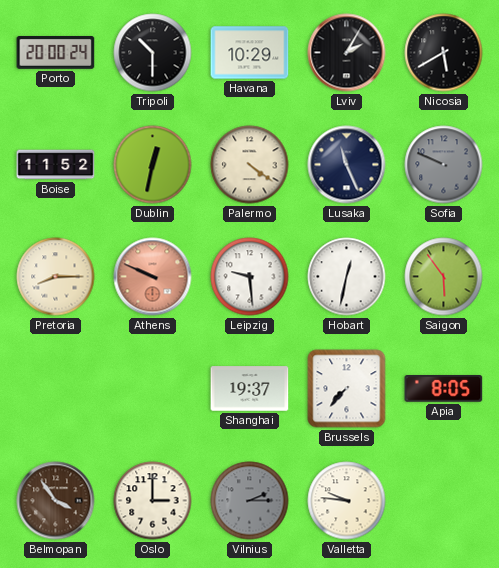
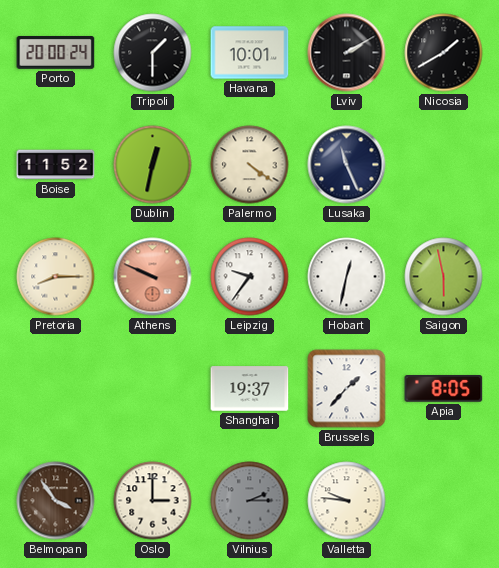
Tripoli: 10:30 -> 1:30
Havana: 10:29 -> 10:01
Lviv: 2:05 -> 2:10
Nicosia: 5:40 -> 1:40
Sofia: 9:49 -> none
Leipzig: 9:29 -> 9:36
Saigon: 5:54 -> 5:58
Brussels: 7:37 -> 1:37
